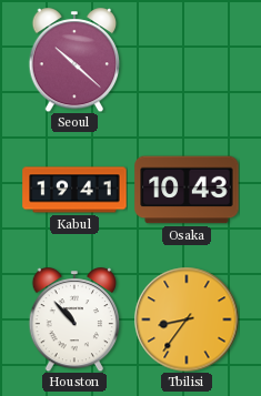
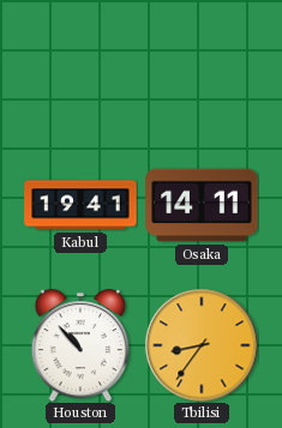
Seoul: 10:22 -> none
Osaka: 10:43 -> 14:11
